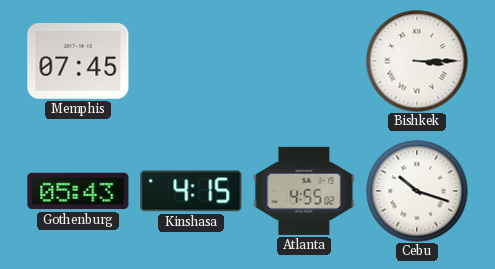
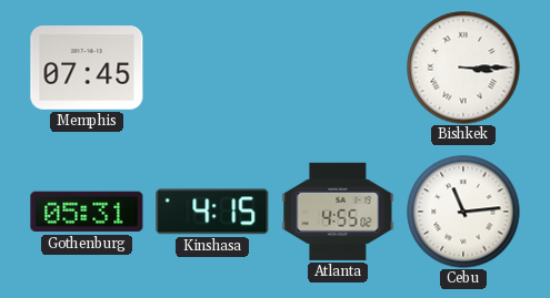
Gothenburg: 05:43 -> 05:31
Cebu: 10:18 -> 11:14
